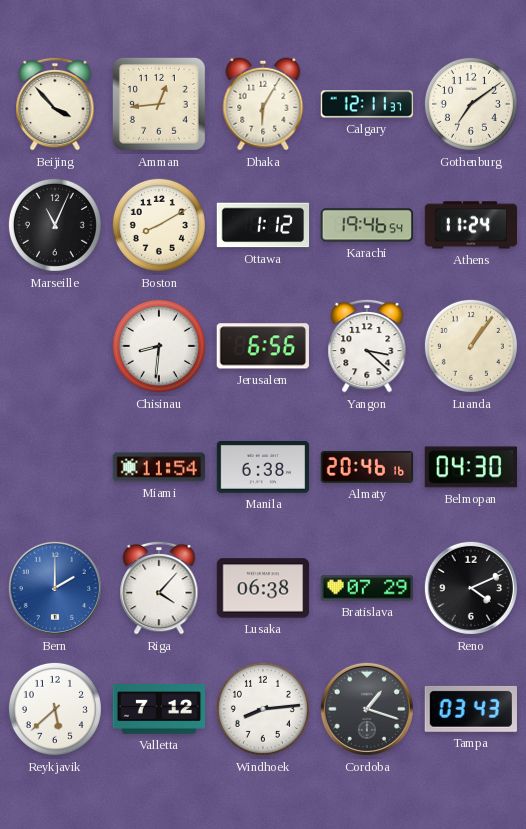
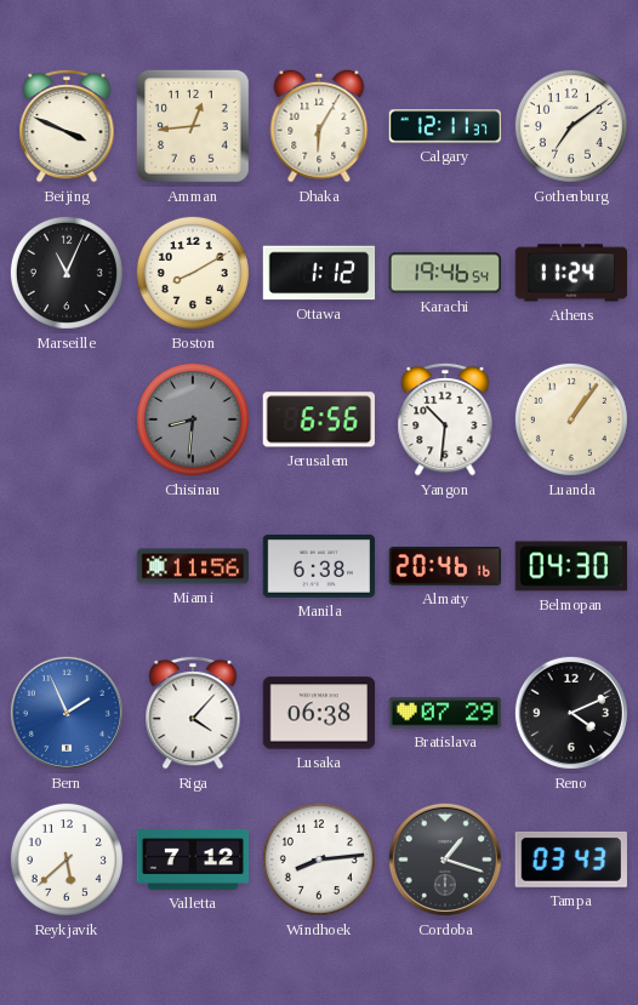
Beijing: 3:53 -> 3:49
Chisinau dial: white -> grey
Yangon: 3:22 -> 10:31
Miami: 11:54 -> 11:56
Bern: 2:00 -> 1:56
